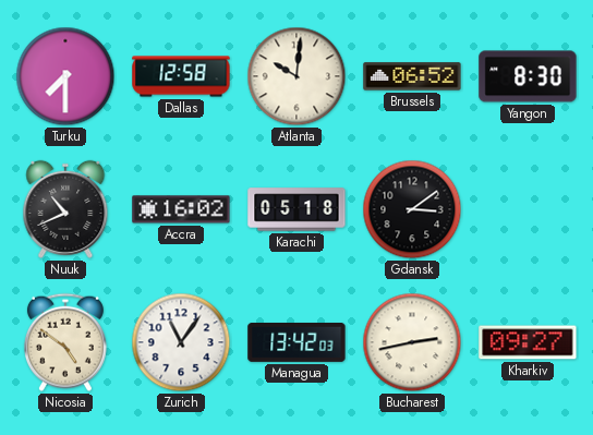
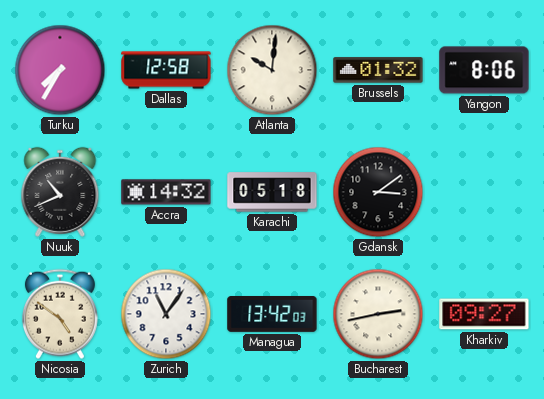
Turku: 7:30 -> 7:35
Brussels: 06:52 -> 01:32
Yangon: 8:30 -> 8:06
Accra: 16:02 -> 14:32
